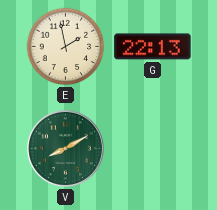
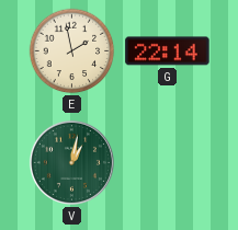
G: 22:13 -> 22:14
V: 8:10 -> 1:02
